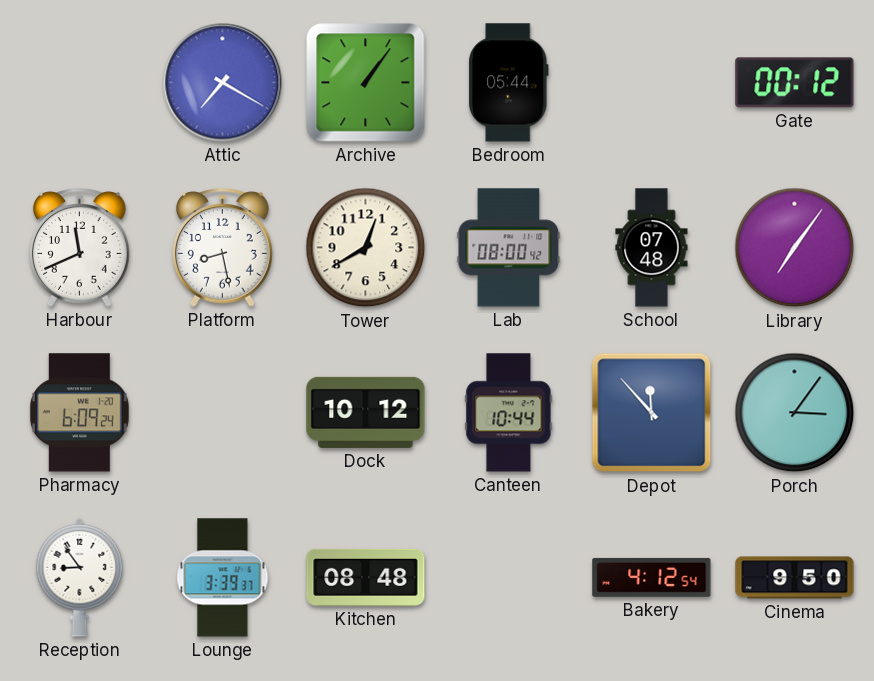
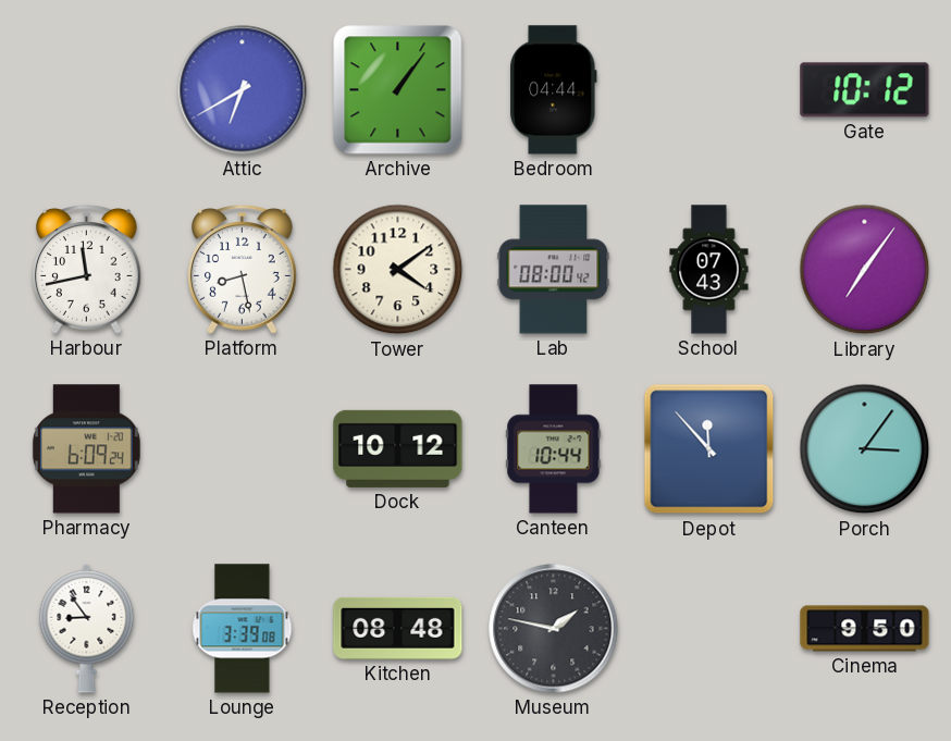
Attic: 7:20 -> 6:40
Bedroom: 05:44 -> 04:44
Gate: 00:12 -> 10:12
Harbour: 11:41 -> 11:43
Tower: 12:40 -> 4:09
School: 07:48 -> 07:43
Lounge: 3:39:37 -> 3:39:08
Museum: none -> 1:47
Bakery: 4:12 -> none
